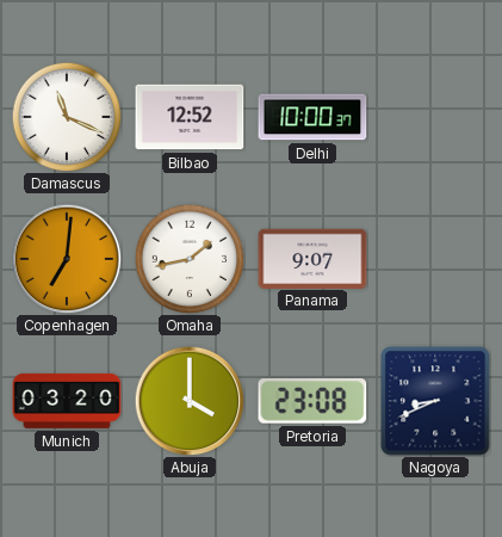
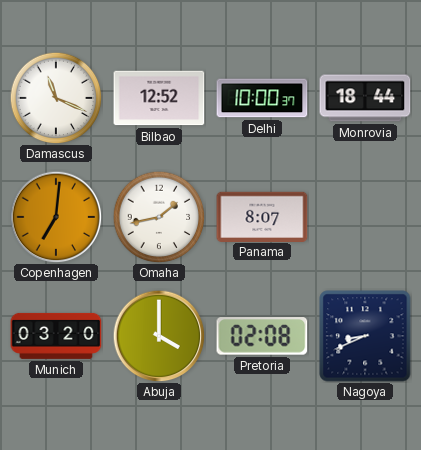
Monrovia: none -> 18:44
Panama: 9:07 -> 8:07
Pretoria: 23:08 -> 02:08
